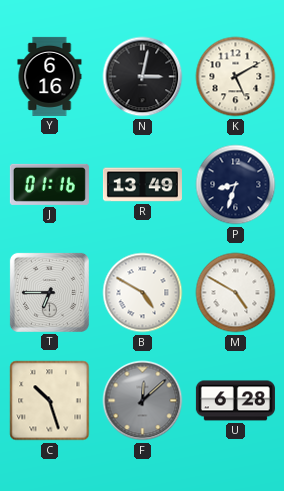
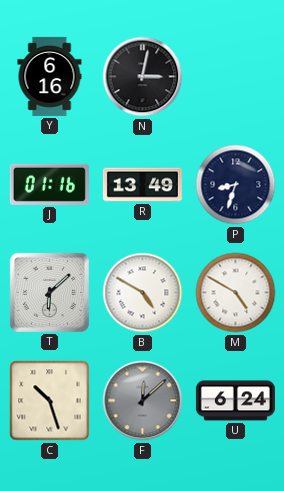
K: 5:10 -> none
T: 6:45 -> 6:08
U: 6:28 -> 6:24
